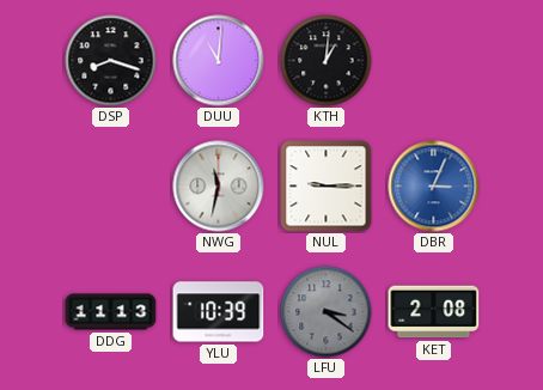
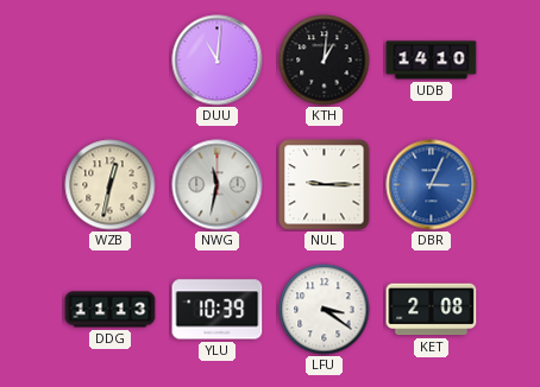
DSP: 8:18 -> none
UDB: none -> 14:10
WZB: none -> 12:32
LFU dial: grey -> white
